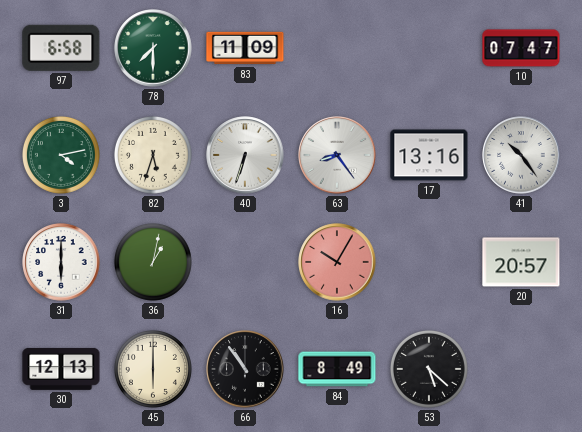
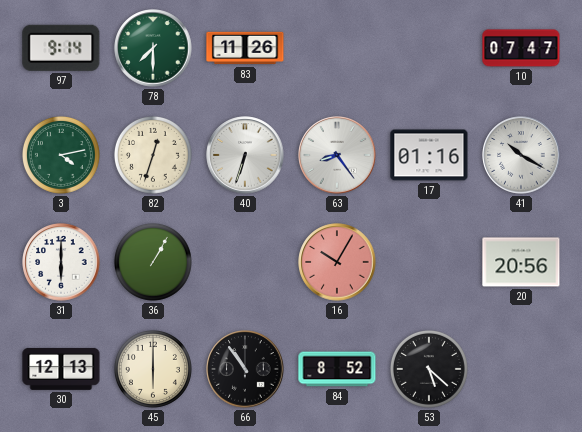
97: 6:58 -> 9:14
83: 11:09 -> 11:26
82: 5:33 -> 12:33
17: 13:16 -> 01:16
41: 10:24 -> 10:20
36: 1:02 -> 1:05
20: 20:57 -> 20:56
84: 8:49 -> 8:52
